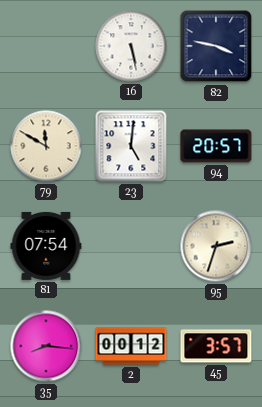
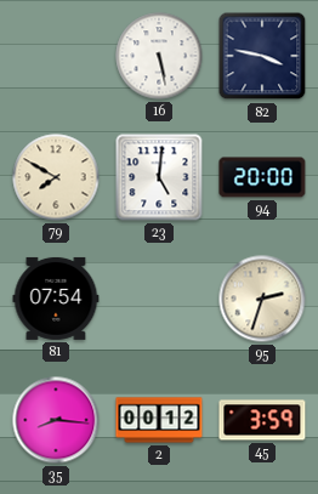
79: 11:50 -> 7:50
94: 20:57 -> 20:00
45: 3:57 -> 3:59
